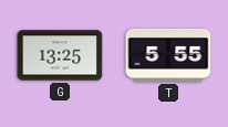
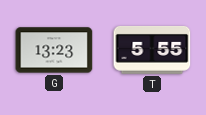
G: 13:25 -> 13:23
